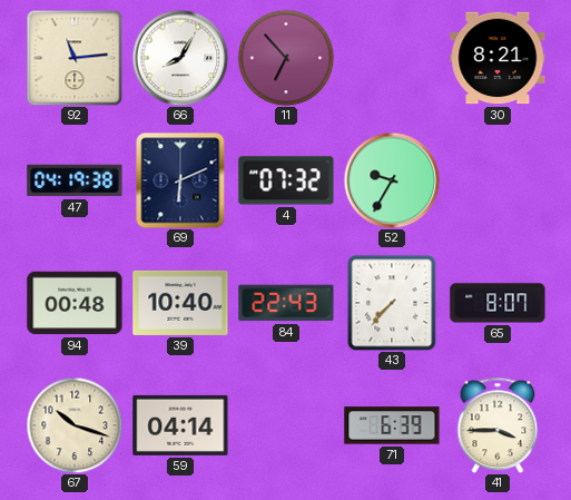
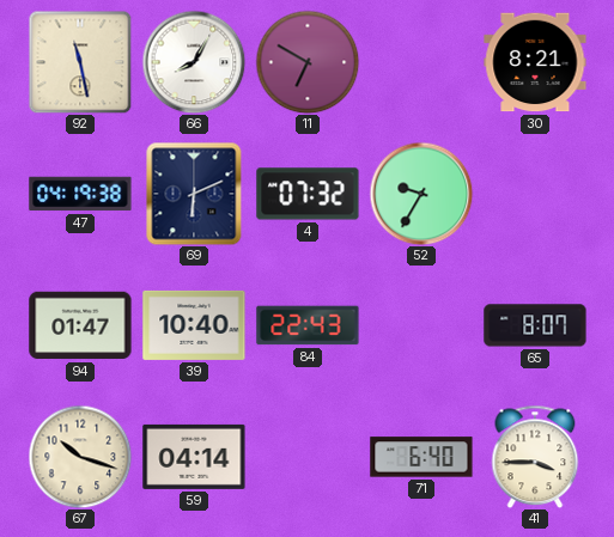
92: 11:14 -> 11:28
11: 6:53 -> 6:50
94: 00:48 -> 01:47
43: 7:37 -> none
71: 6:39 -> 6:40
